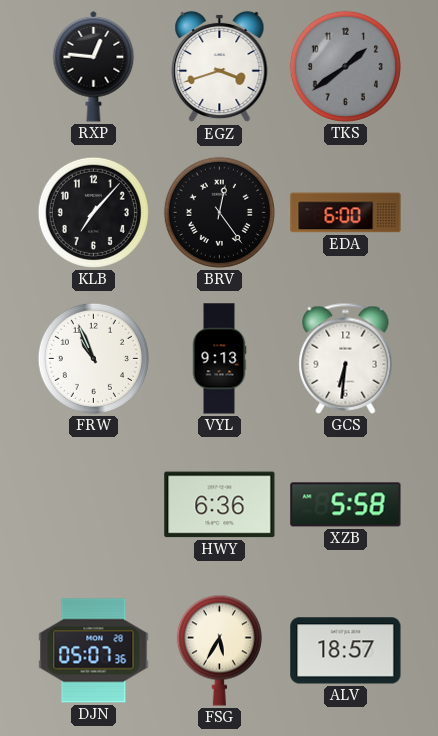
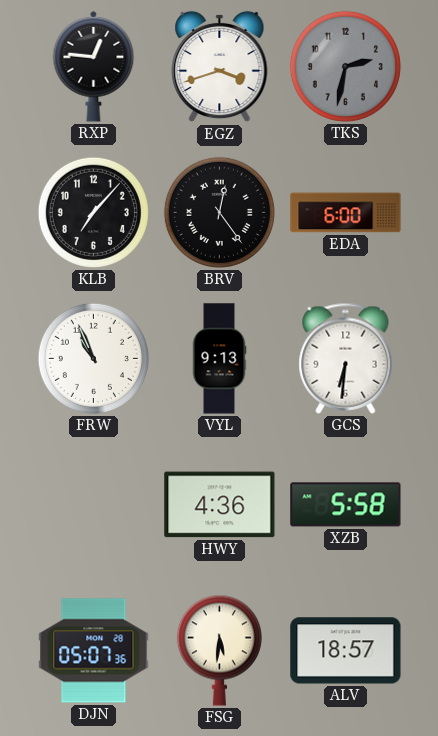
TKS: 1:39 -> 2:32
HWY: 6:36 -> 4:36
FSG: 5:35 -> 5:31
